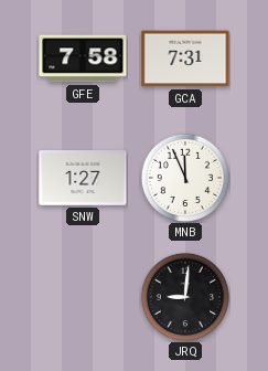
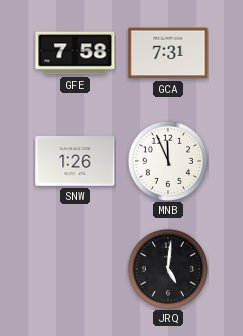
SNW: 1:27 -> 1:26
JRQ: 9:01 -> 5:01
